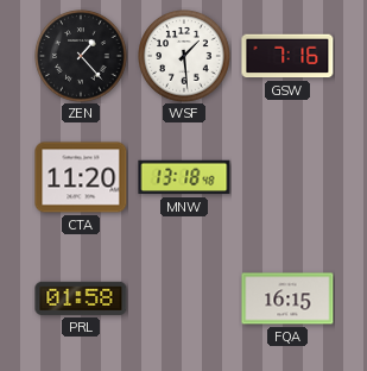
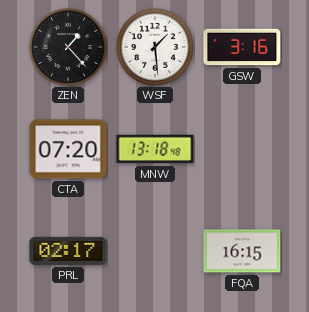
GSW: 7:16 -> 3:16
CTA: 11:20 -> 07:20
PRL: 01:58 -> 02:17
